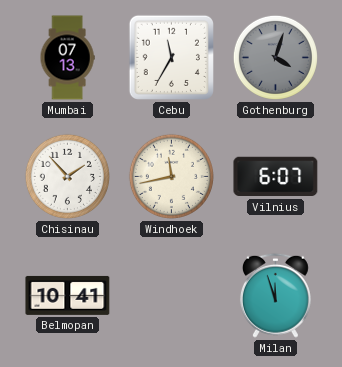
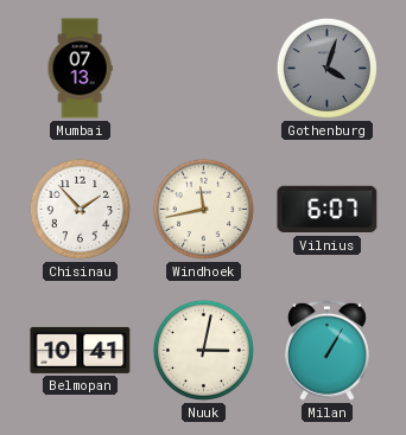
Cebu: 11:35 -> none
Nuuk: none -> 3:02
Milan: 11:57 -> 1:05
